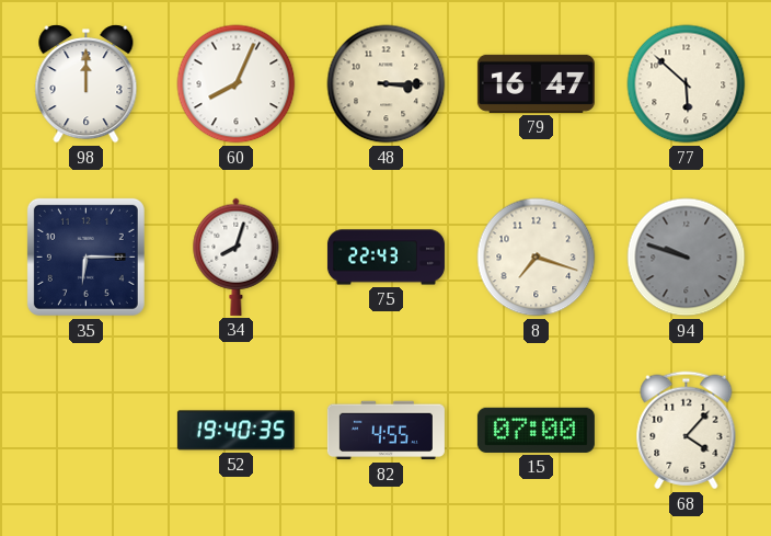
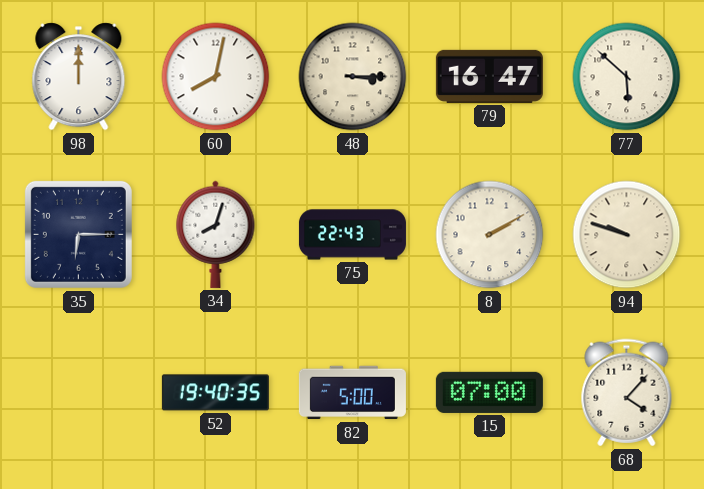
60: 8:04 -> 8:02
8: 7:18 -> 2:10
94 dial: grey -> cream
82: 4:55 -> 5:00
